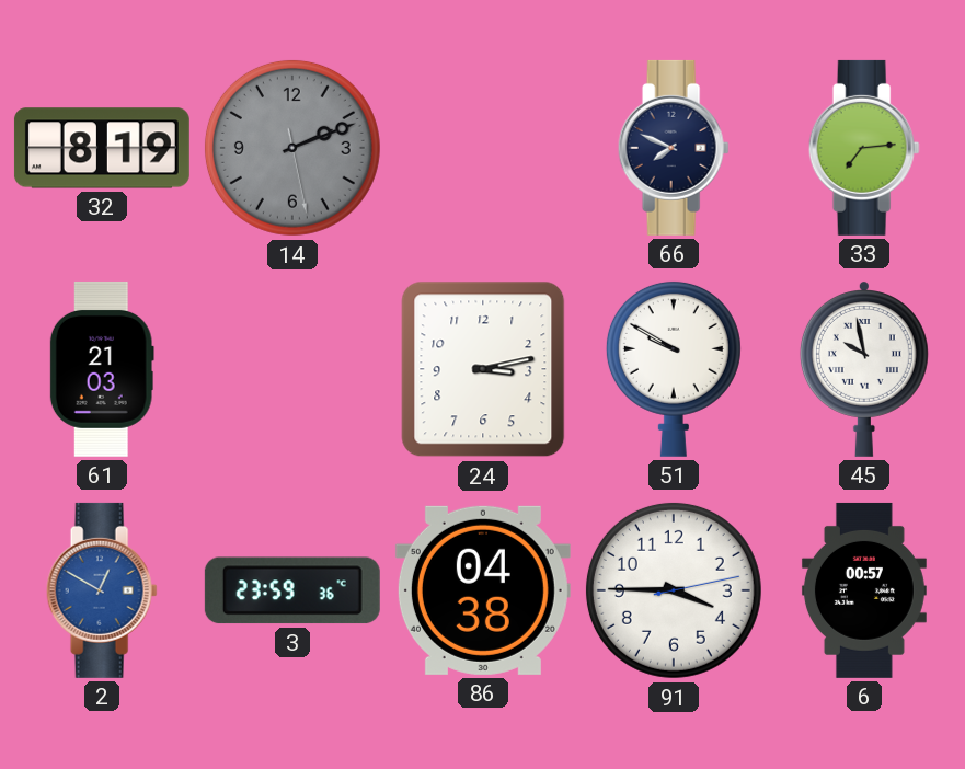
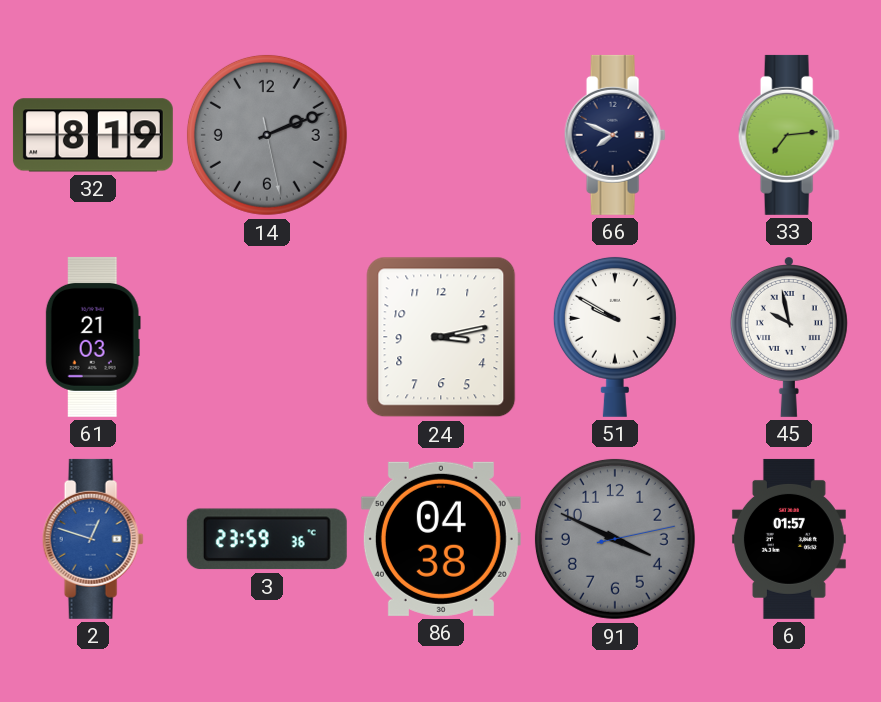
2: 12:50 -> 12:48
91: 3:45 -> 3:49
91 dial: white -> grey
6: 00:57 -> 01:57
